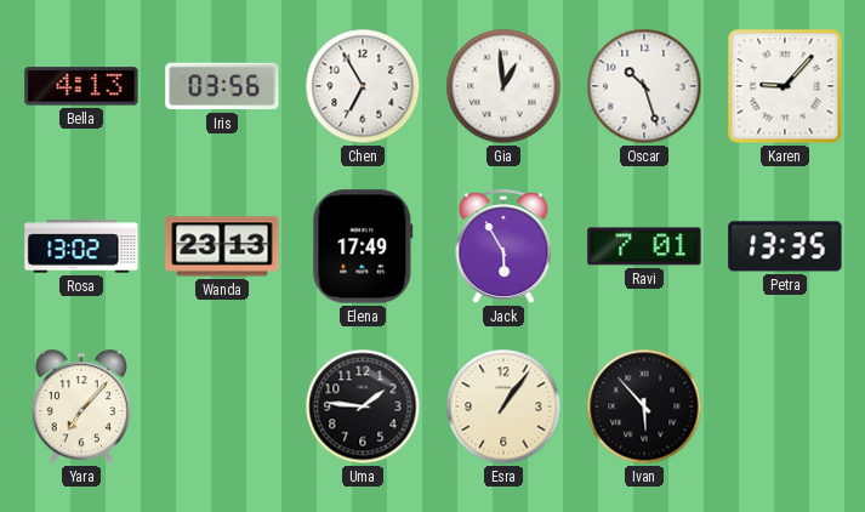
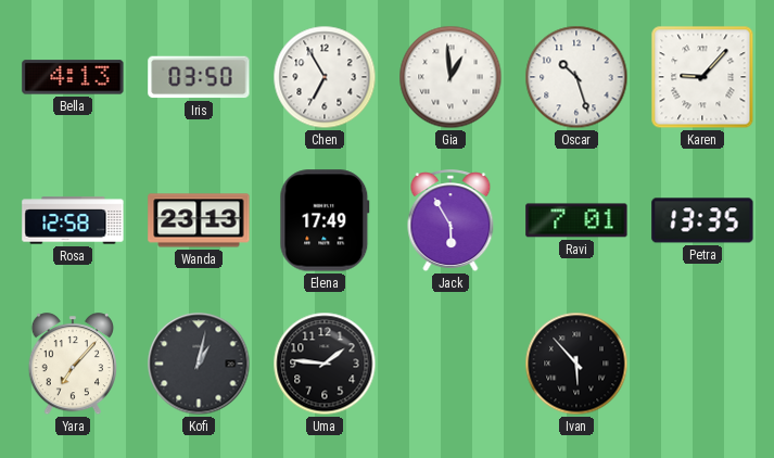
Iris: 03:56 -> 03:50
Rosa: 13:02 -> 12:58
Kofi: none -> 1:02
Esra: 1:06 -> none
